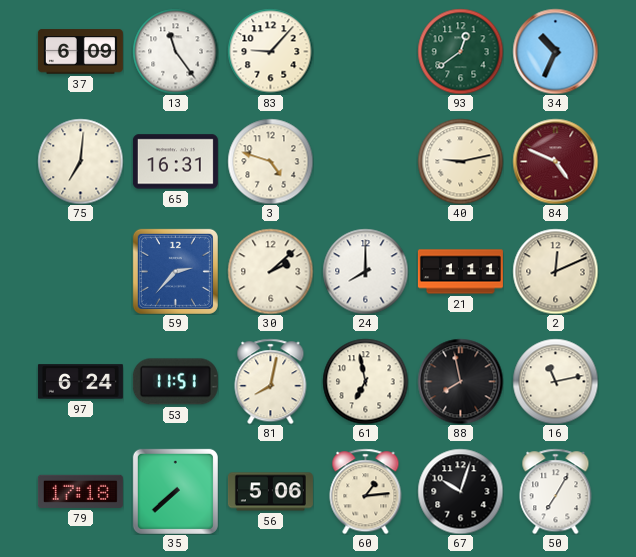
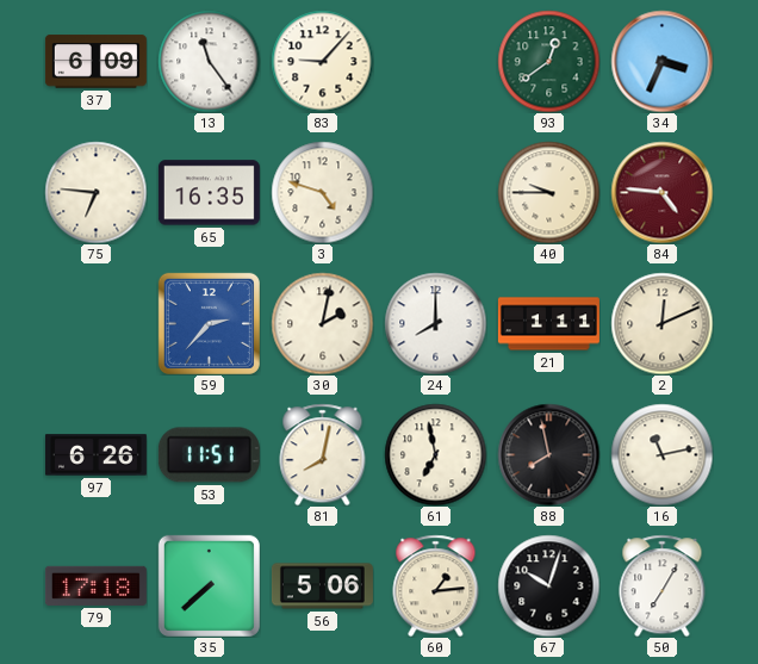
34: 10:34 -> 3:34
75: 7:01 -> 6:46
65: 16:31 -> 16:35
40: 9:13 -> 9:45
84: 4:49 -> 4:46
30: 2:08 -> 2:02
97: 6:24 -> 6:26
